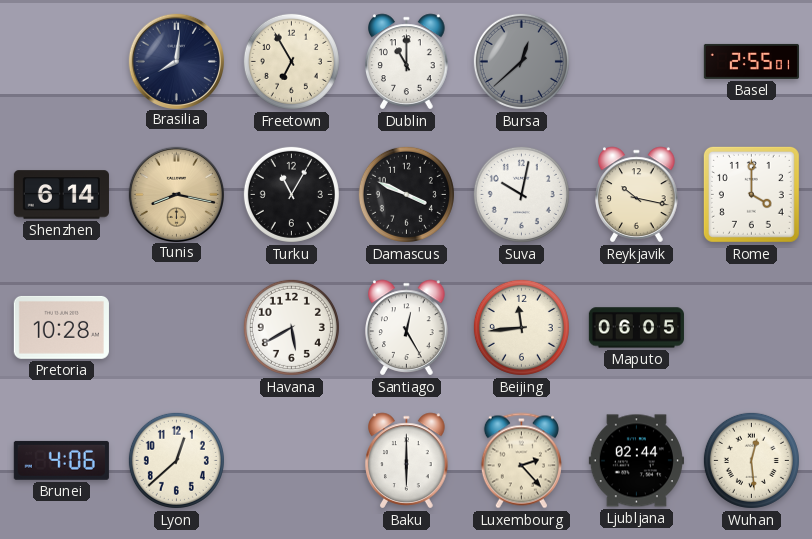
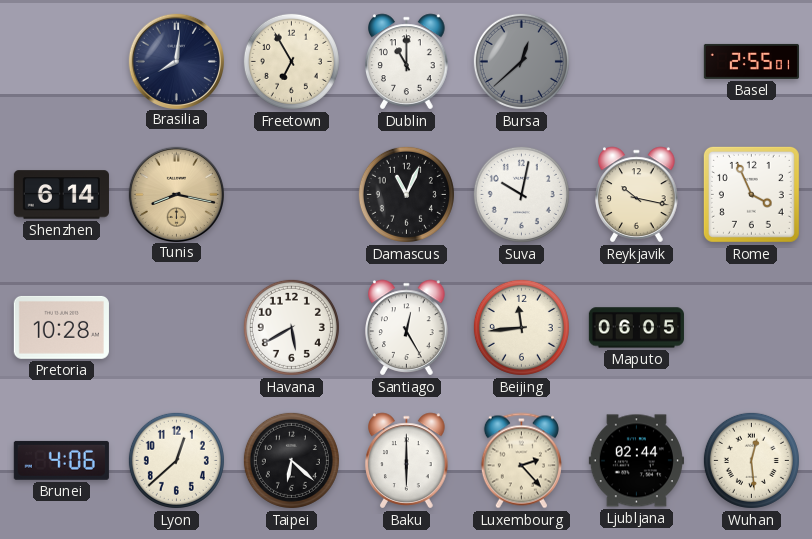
Turku: 11:05 -> none
Damascus: 3:49 -> 11:04
Rome: 4:00 -> 3:56
Taipei: none -> 6:22
